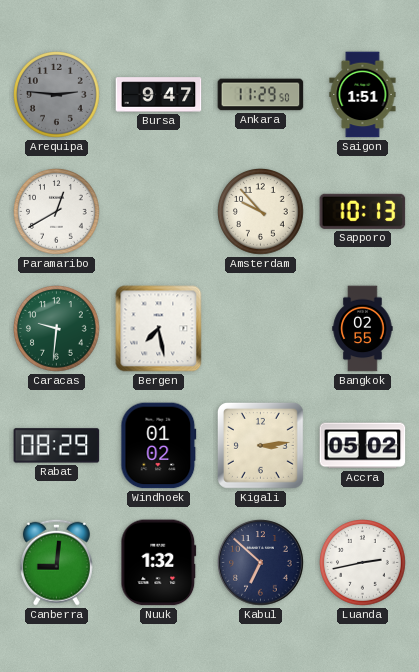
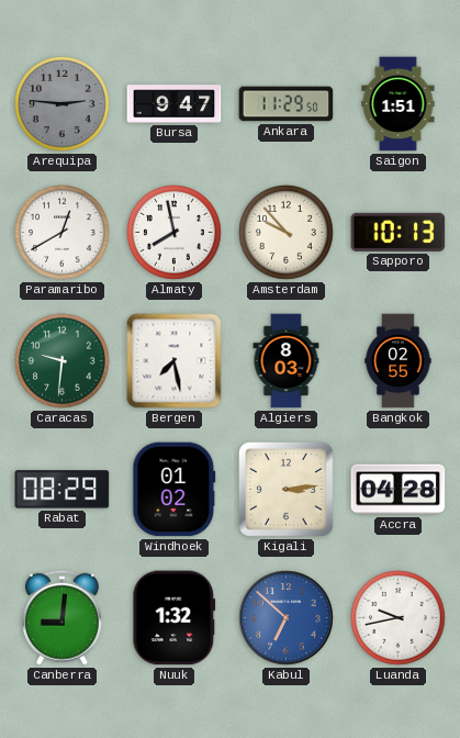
Almaty: none -> 7:58
Algiers: none -> 8:03
Accra: 05:02 -> 04:28
Kabul dial: navy -> blue
Luanda: 2:43 -> 9:43
